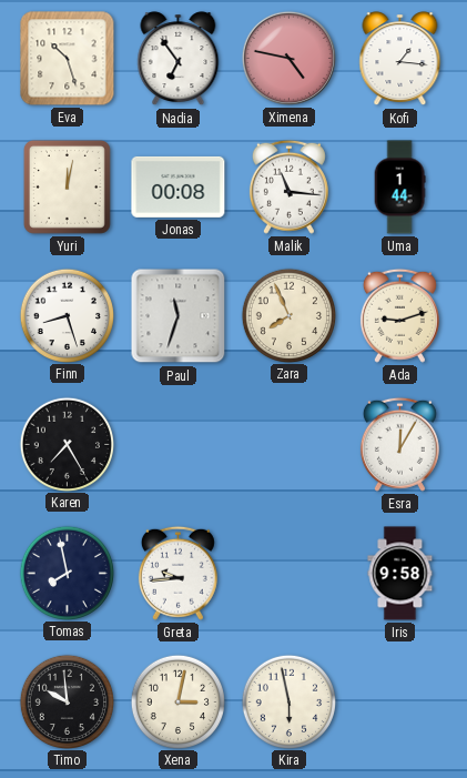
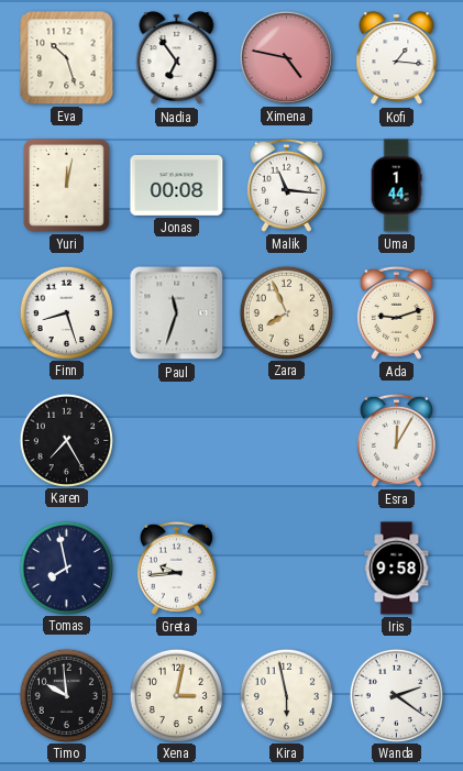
Wanda: none -> 2:21
